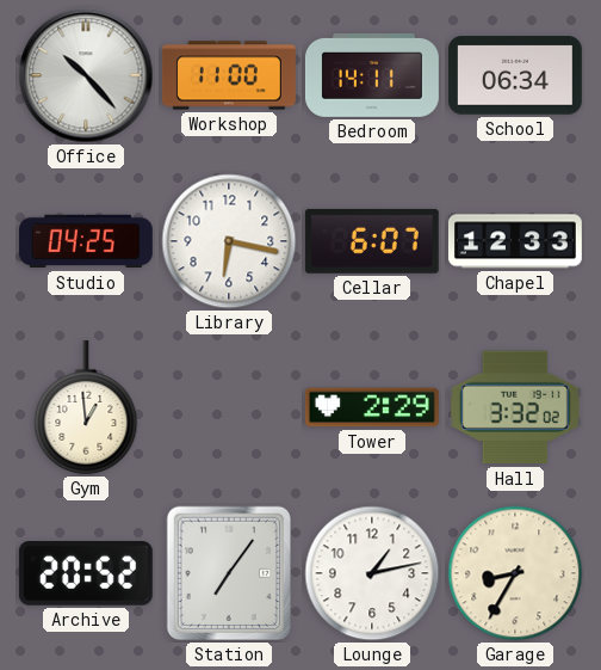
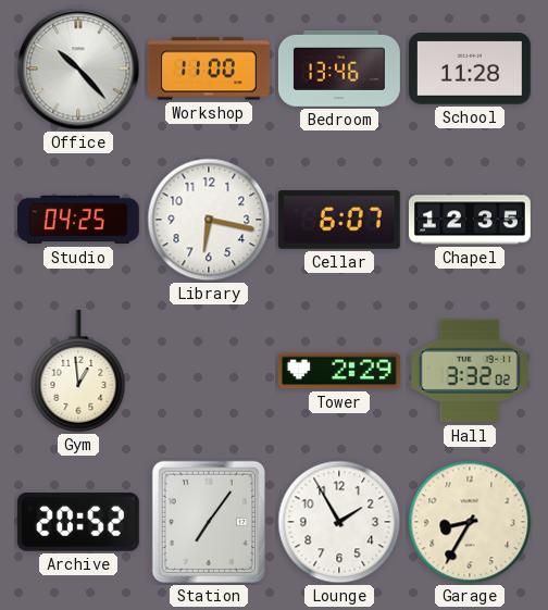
Bedroom: 14:11 -> 13:46
School: 06:34 -> 11:28
Chapel: 12:33 -> 12:35
Lounge: 1:13 -> 1:55
